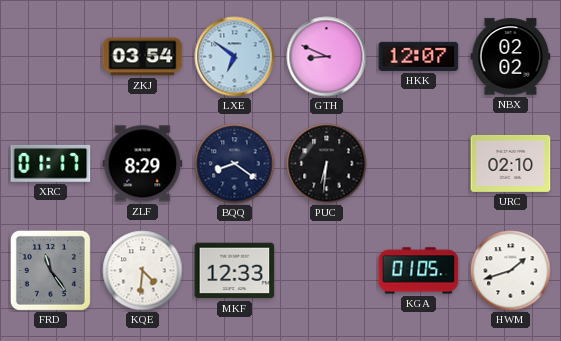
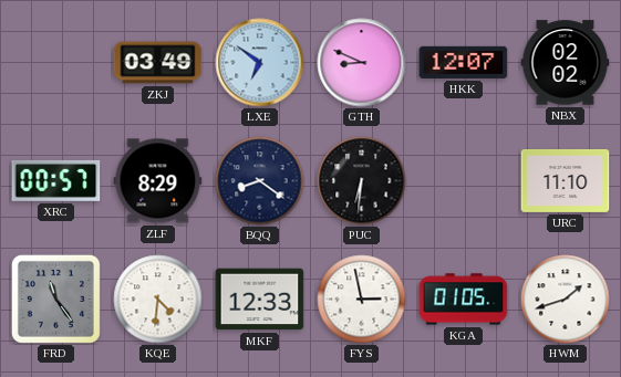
ZKJ: 03:54 -> 03:49
XRC: 01:17 -> 00:57
URC: 02:10 -> 11:10
FYS: none -> 2:58
